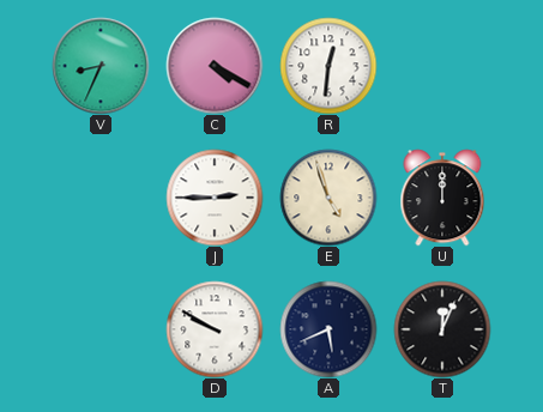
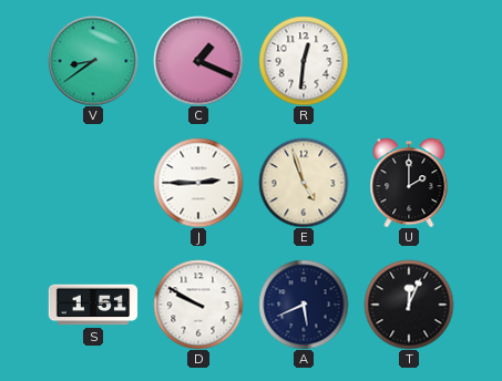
V: 8:34 -> 8:39
C: 4:20 -> 1:19
U: 12:00 -> 2:00
S: none -> 1:51
